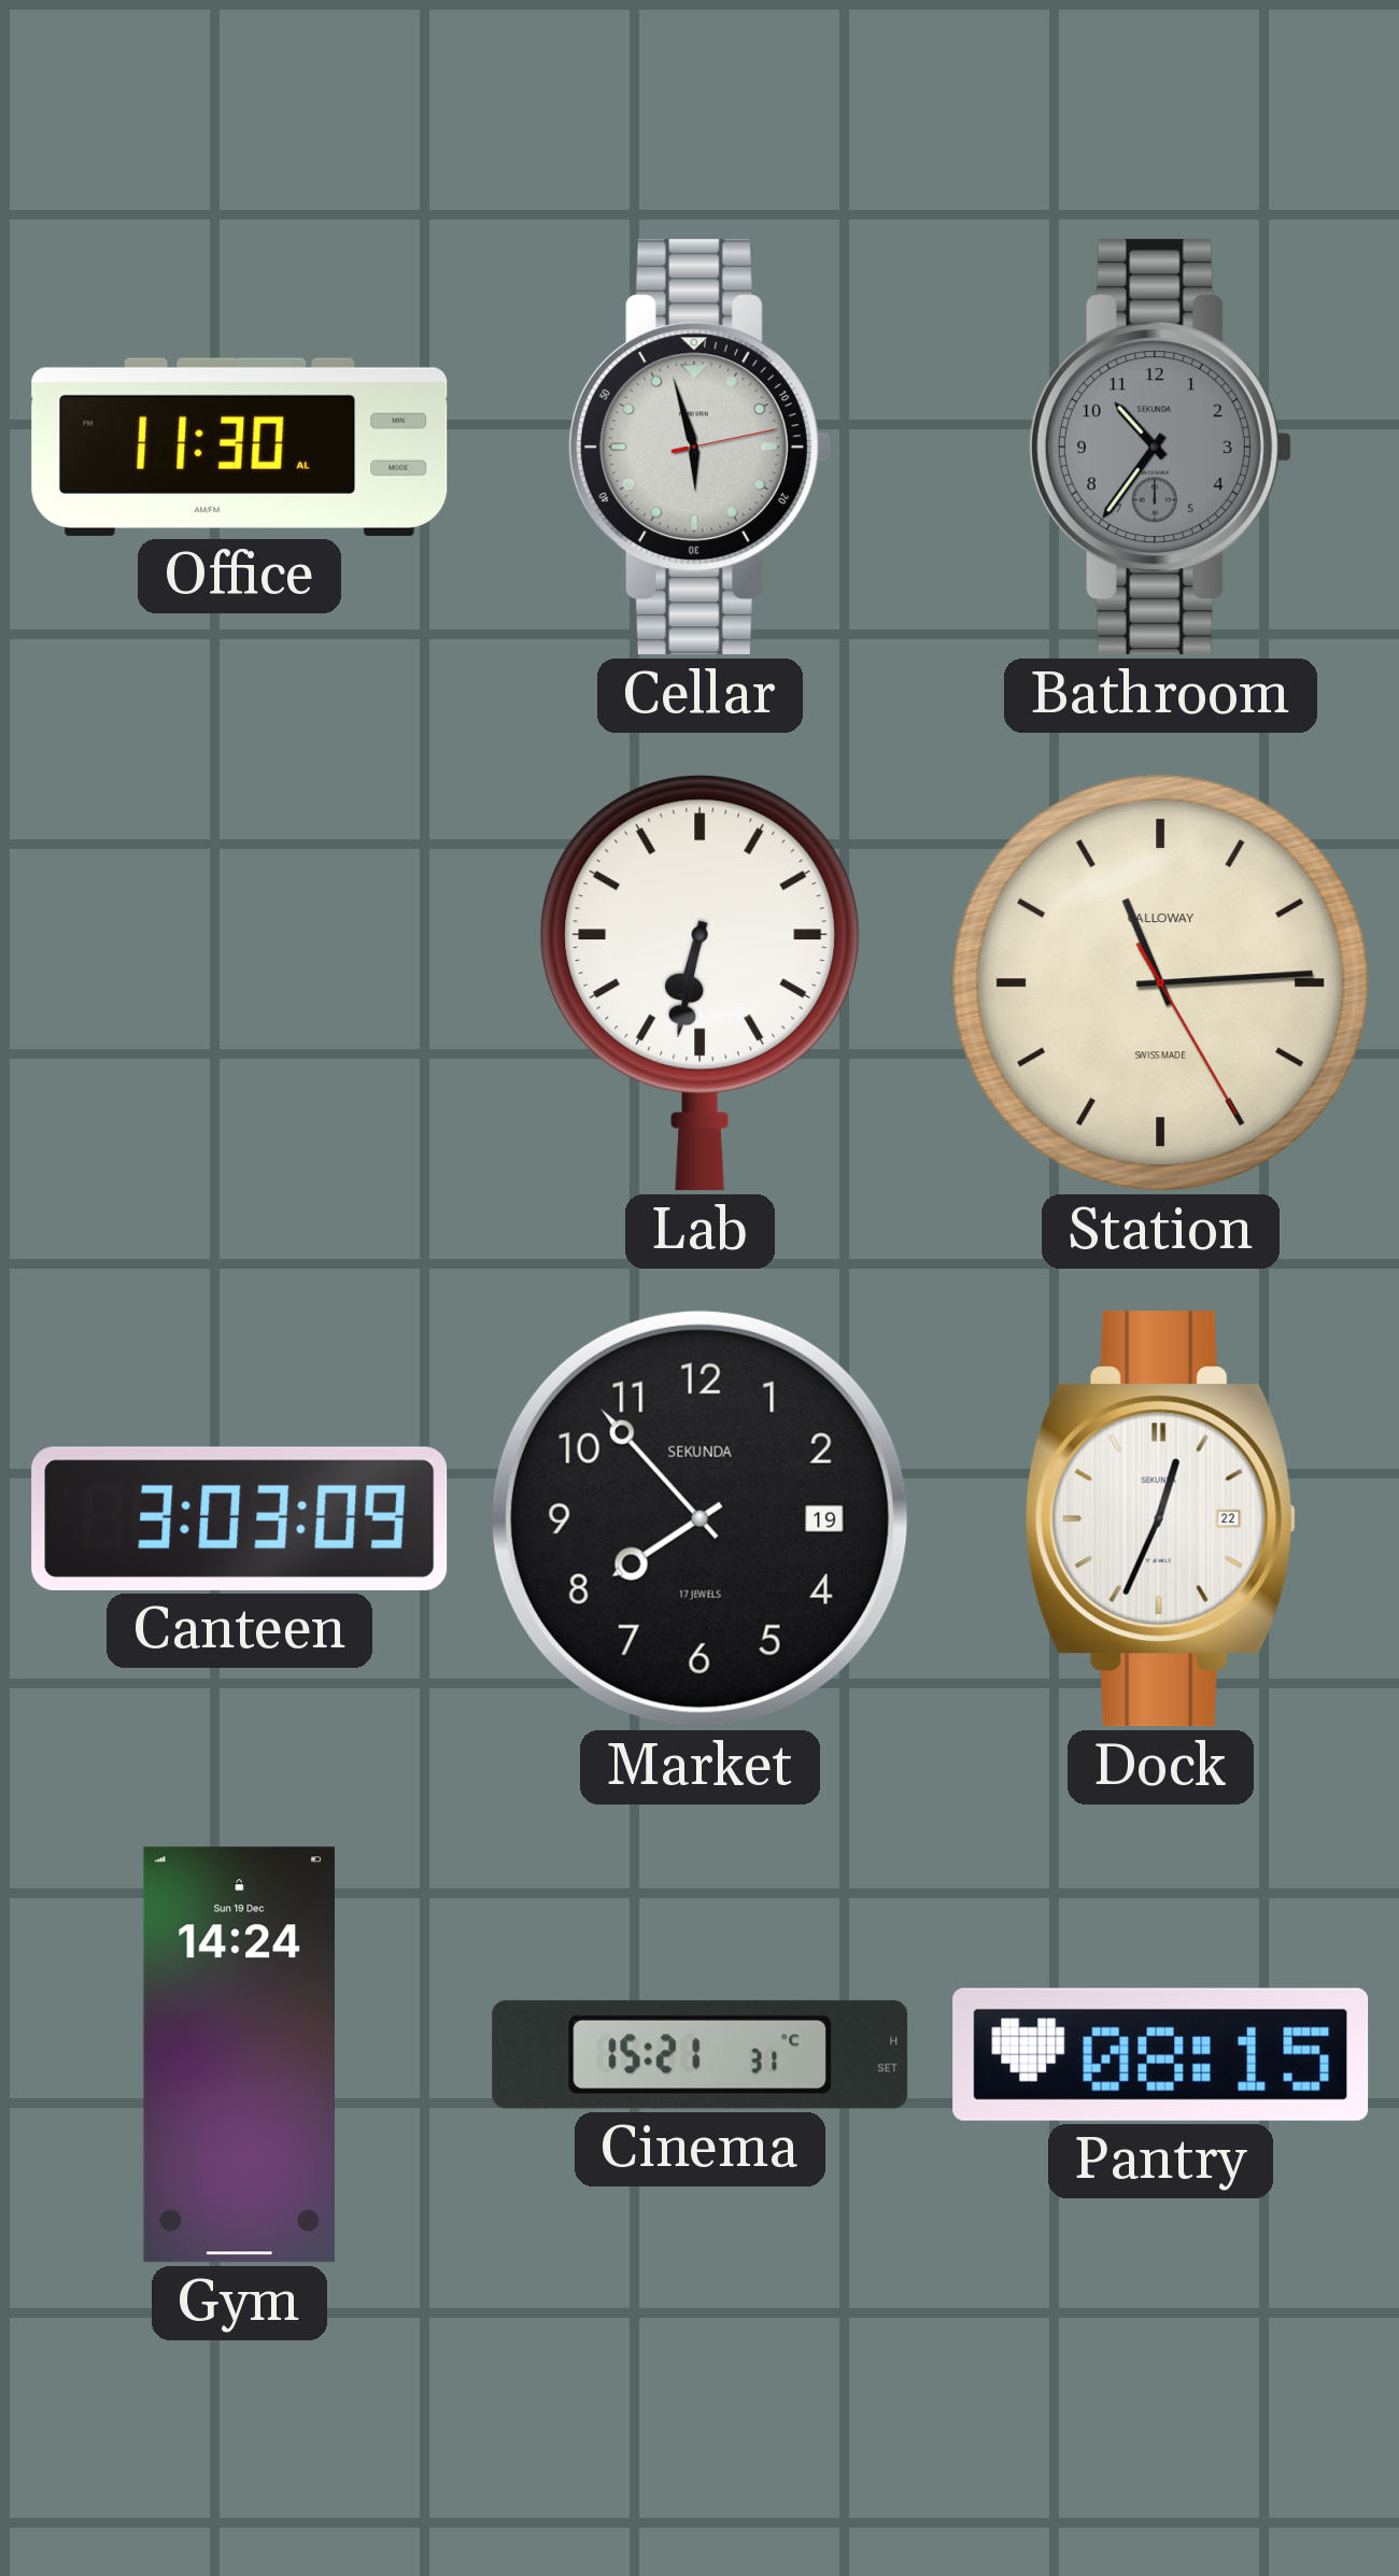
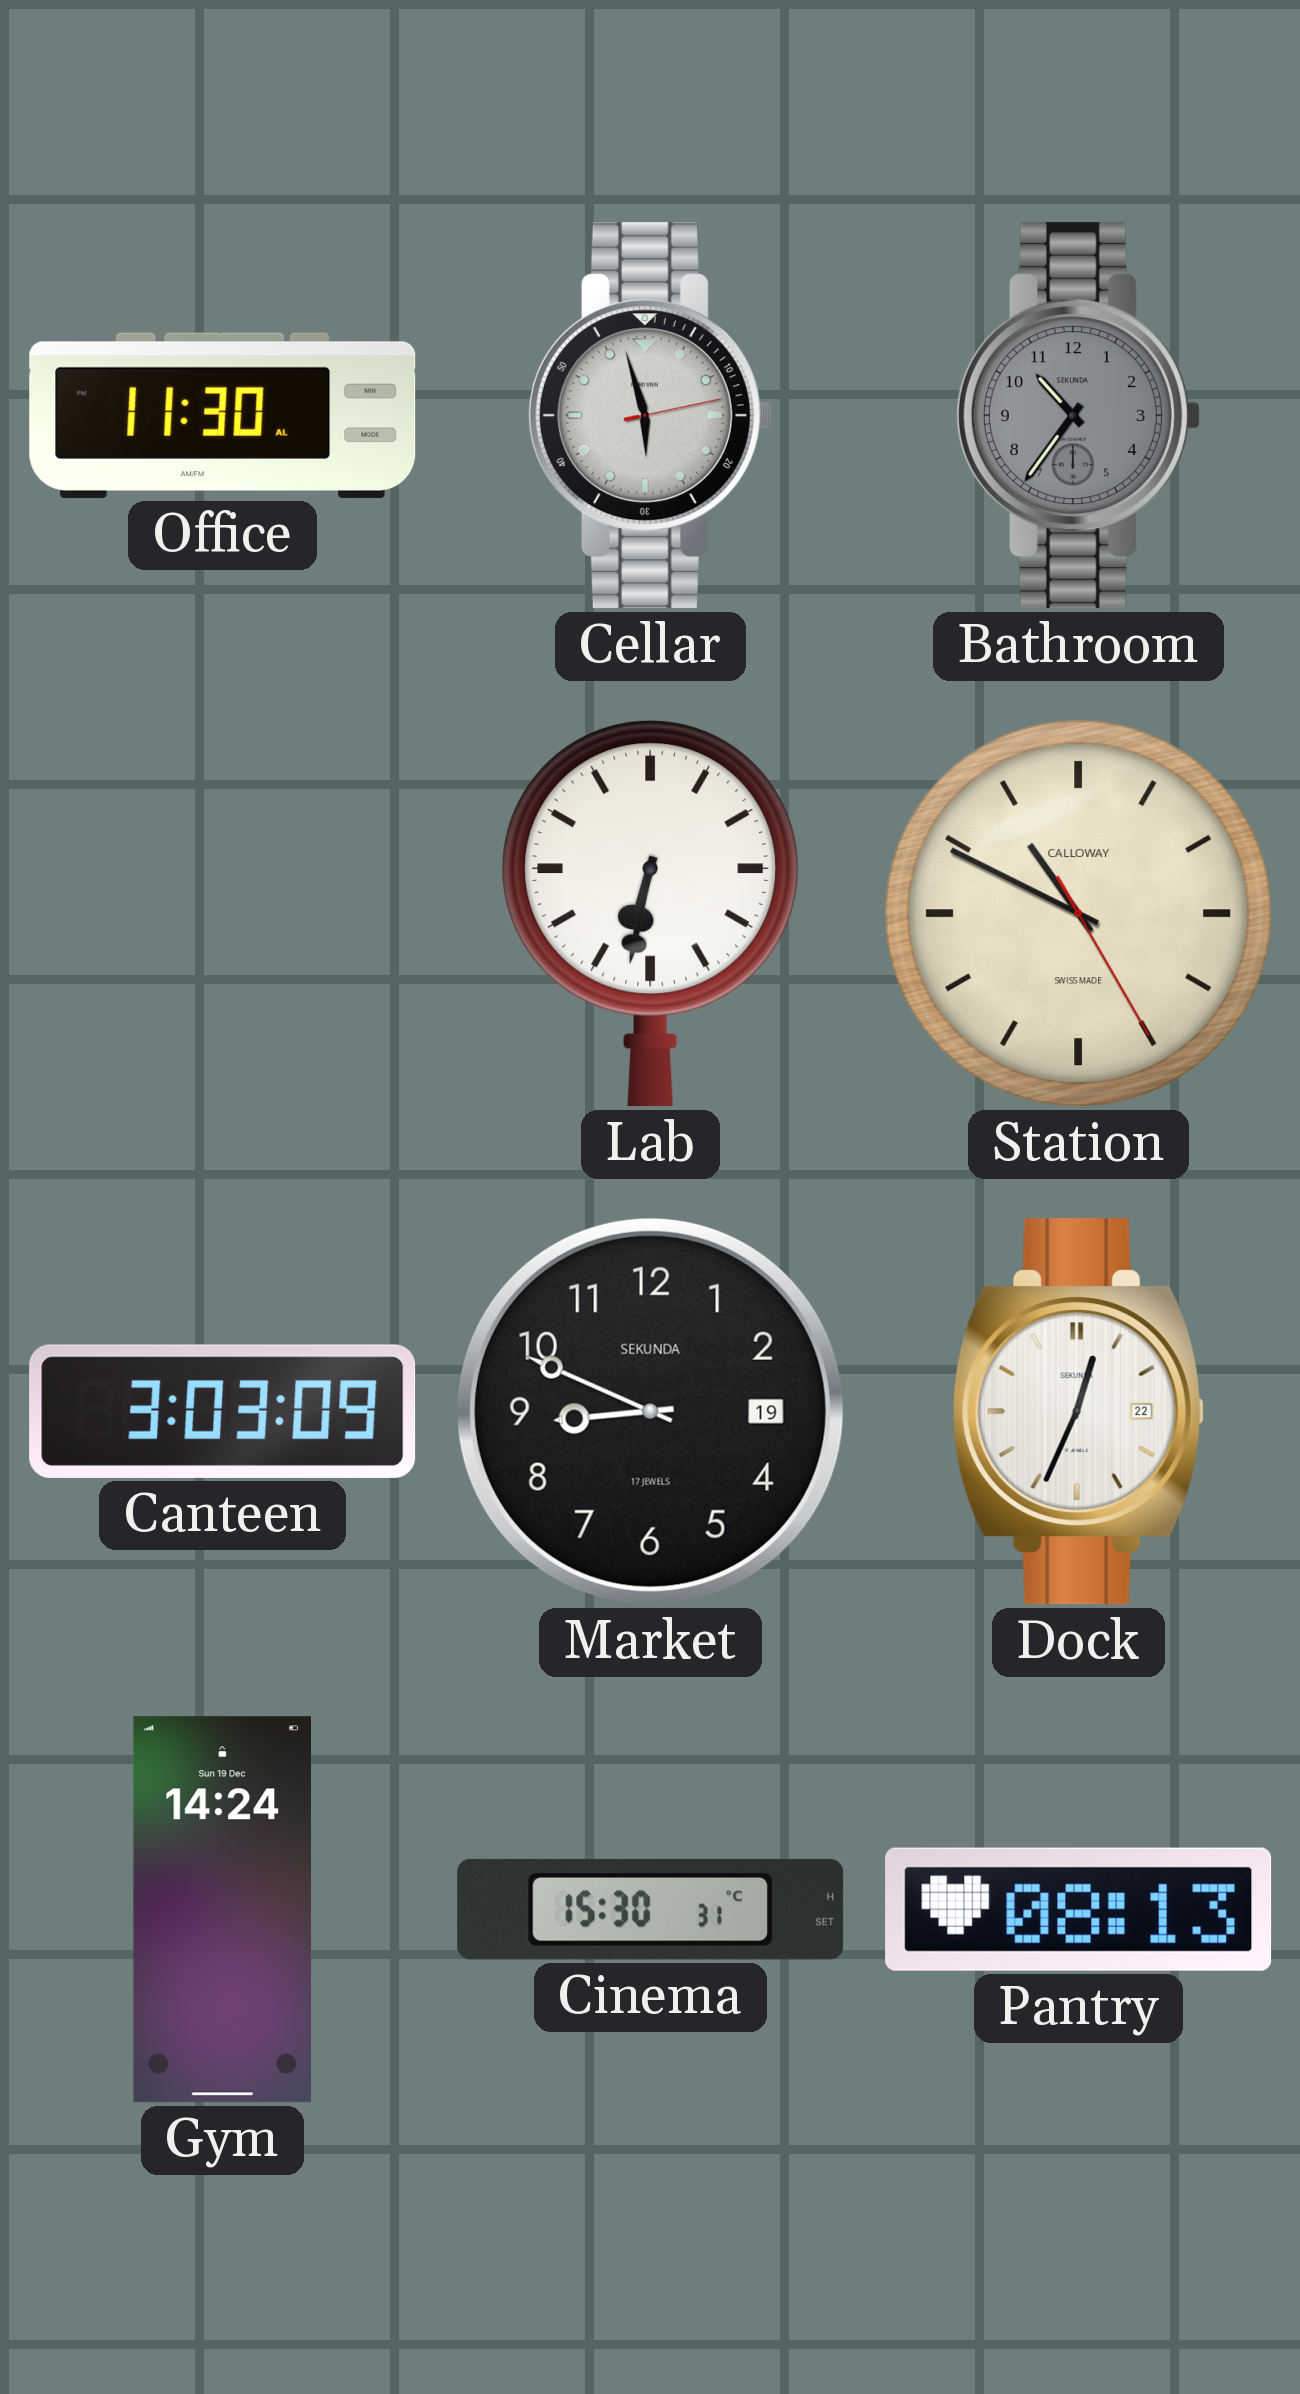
Station: 11:14 -> 10:49
Market: 7:53 -> 8:49
Cinema: 15:21 -> 15:30
Pantry: 08:15 -> 08:13
